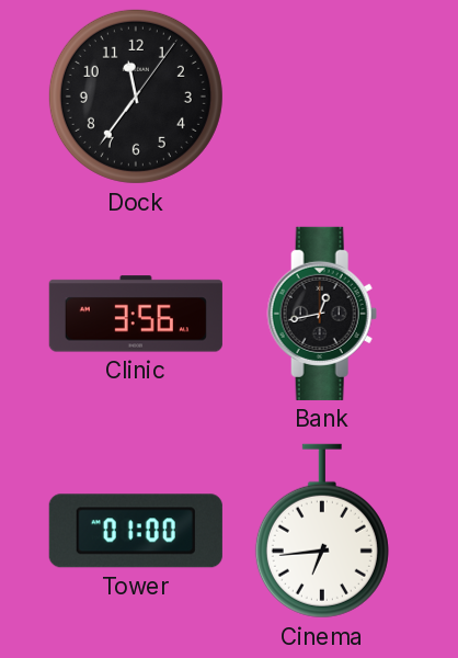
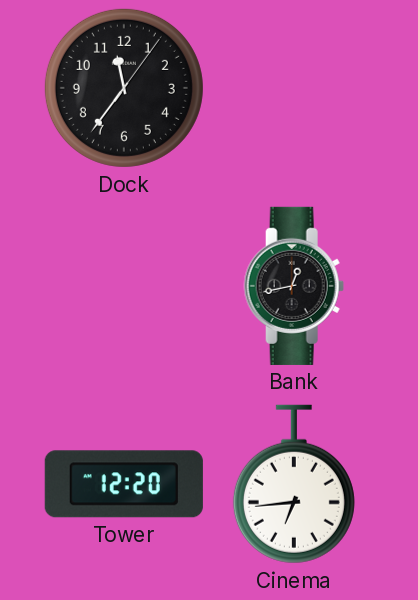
Clinic: 3:56 -> none
Tower: 01:00 -> 12:20
